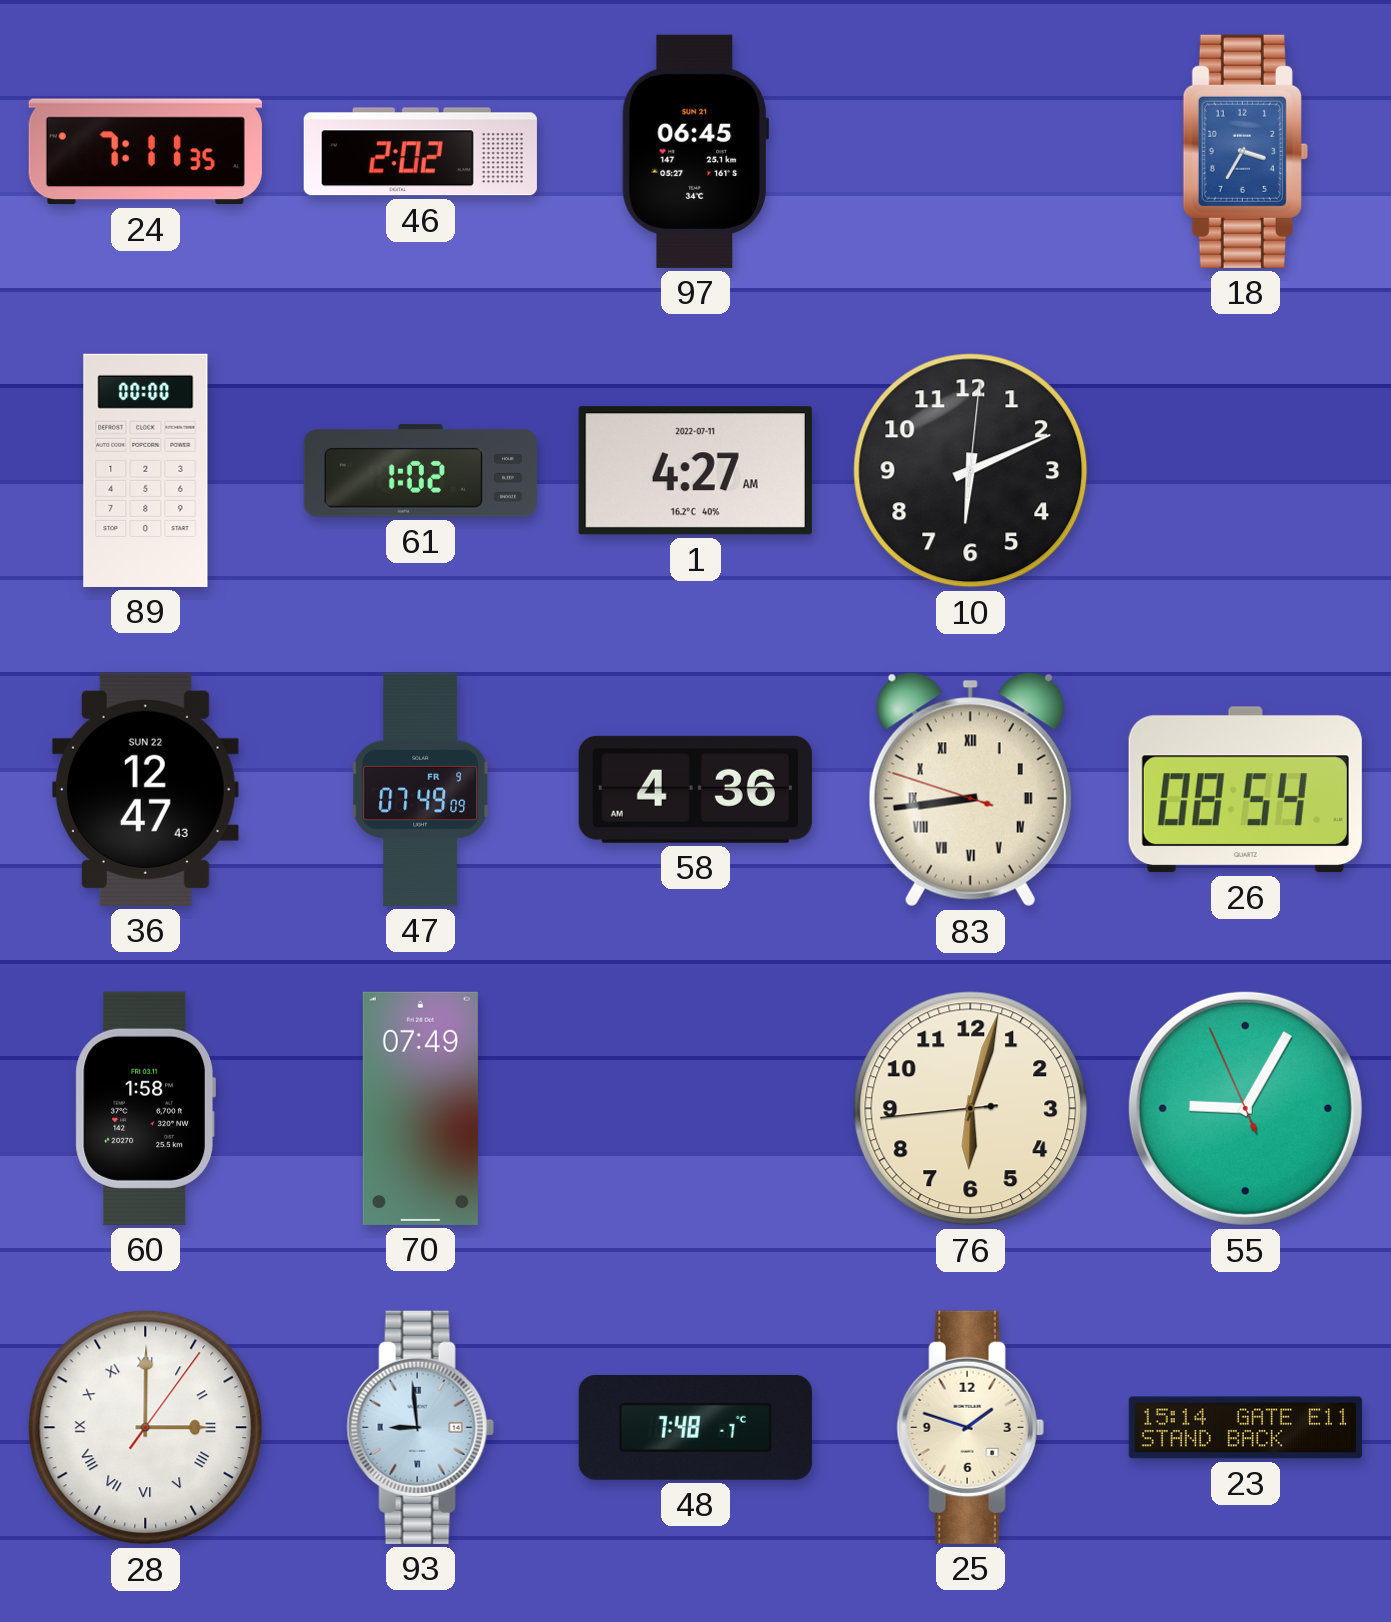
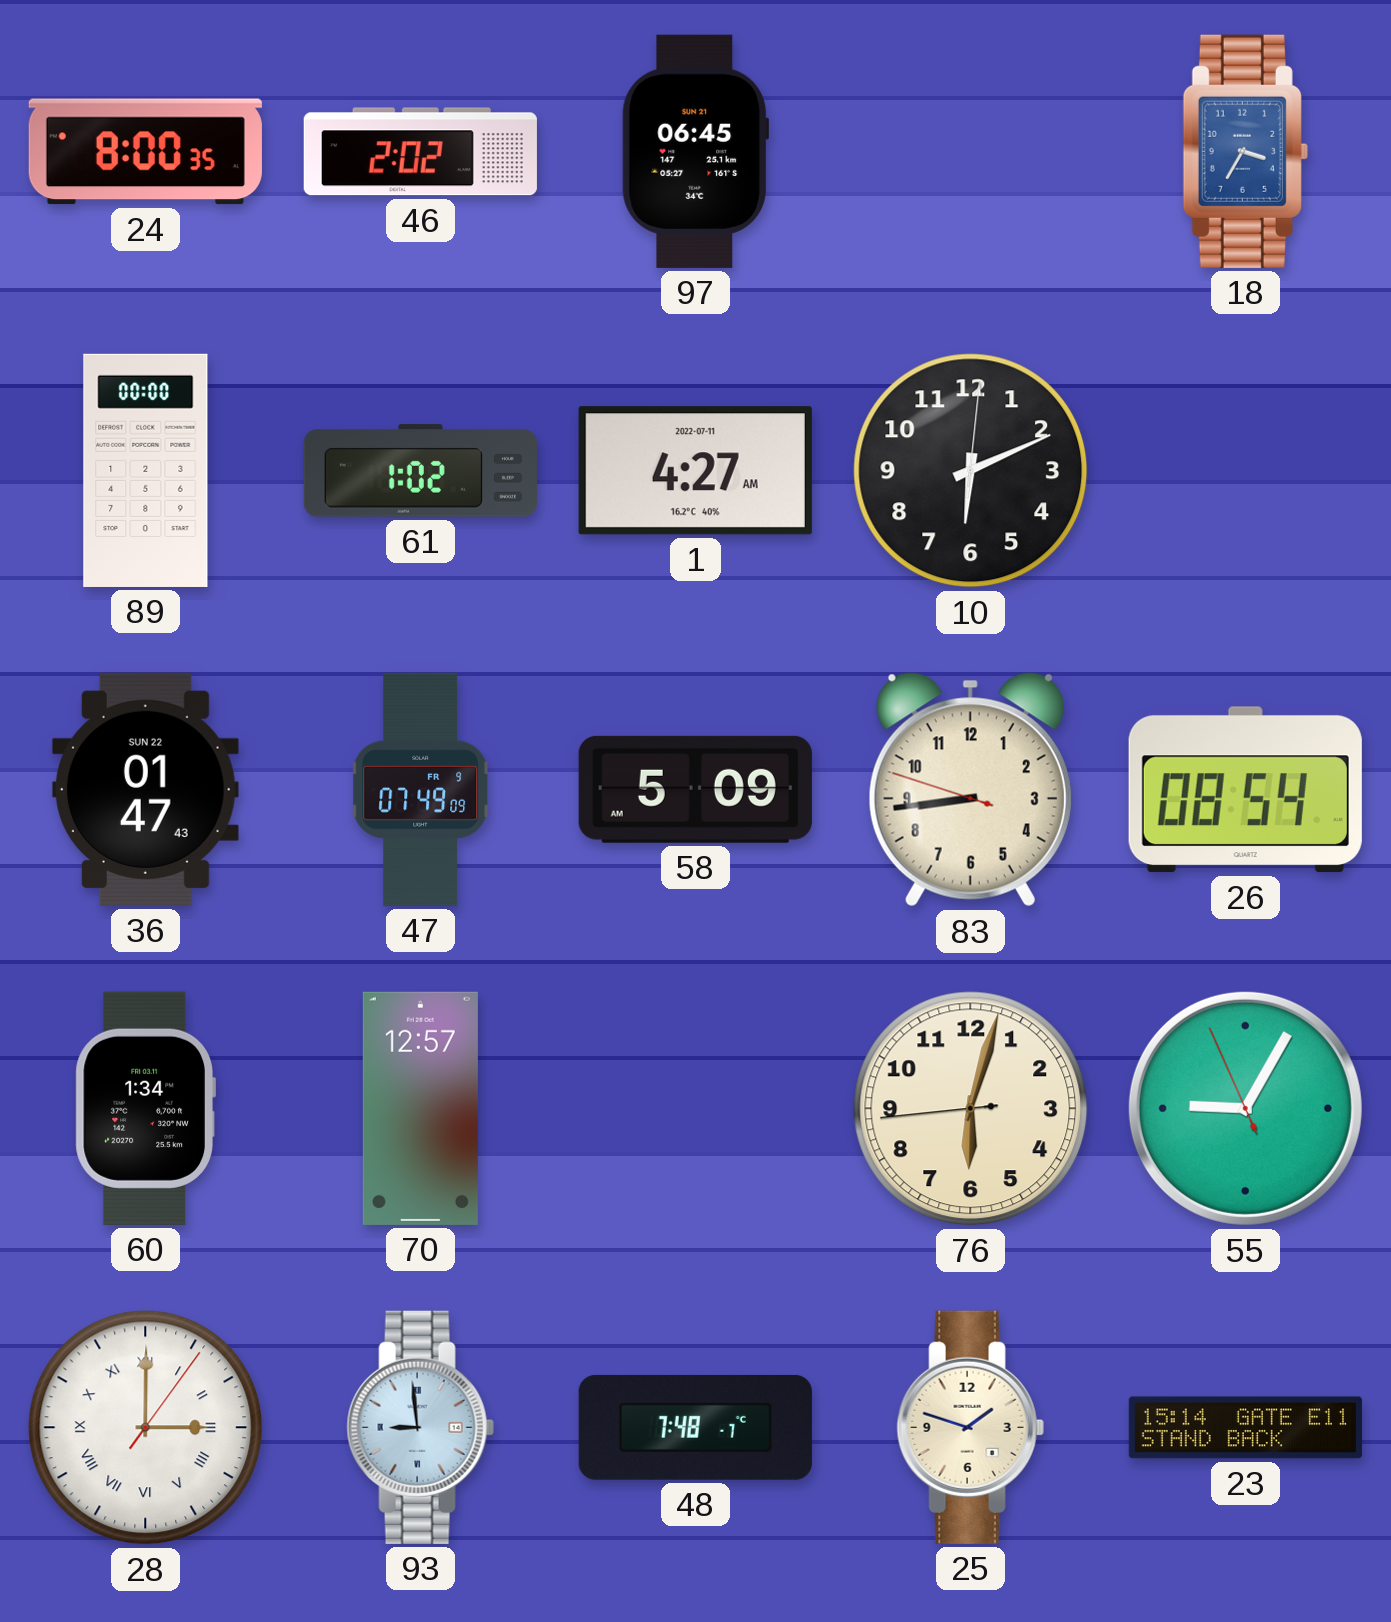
24: 7:11 -> 8:00
36: 12:47 -> 01:47
58: 4:36 -> 5:09
83 numerals: Roman -> Arabic
60: 1:58 -> 1:34
70: 07:49 -> 12:57
